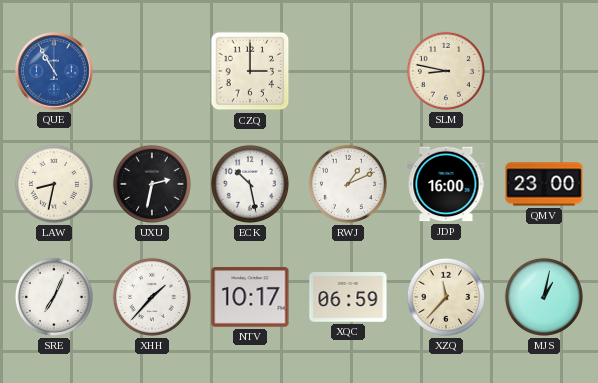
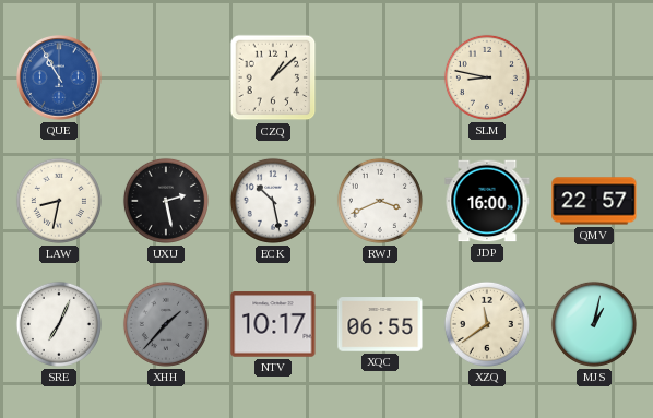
CZQ: 3:00 -> 1:08
UXU: 2:32 -> 2:28
RWJ: 1:11 -> 3:41
QMV: 23:00 -> 22:57
XHH dial: white -> grey
XQC: 06:59 -> 06:55
XZQ: 11:37 -> 11:39
